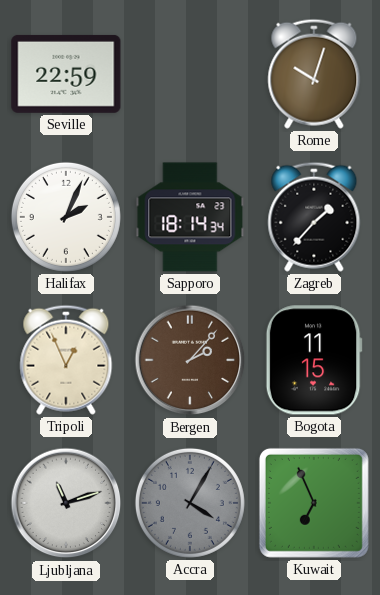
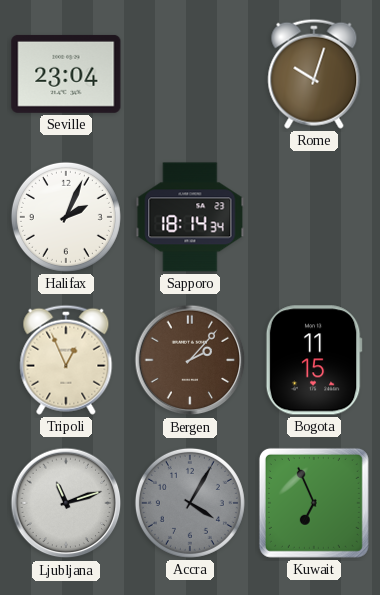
Seville: 22:59 -> 23:04
Zagreb: 1:37 -> none
